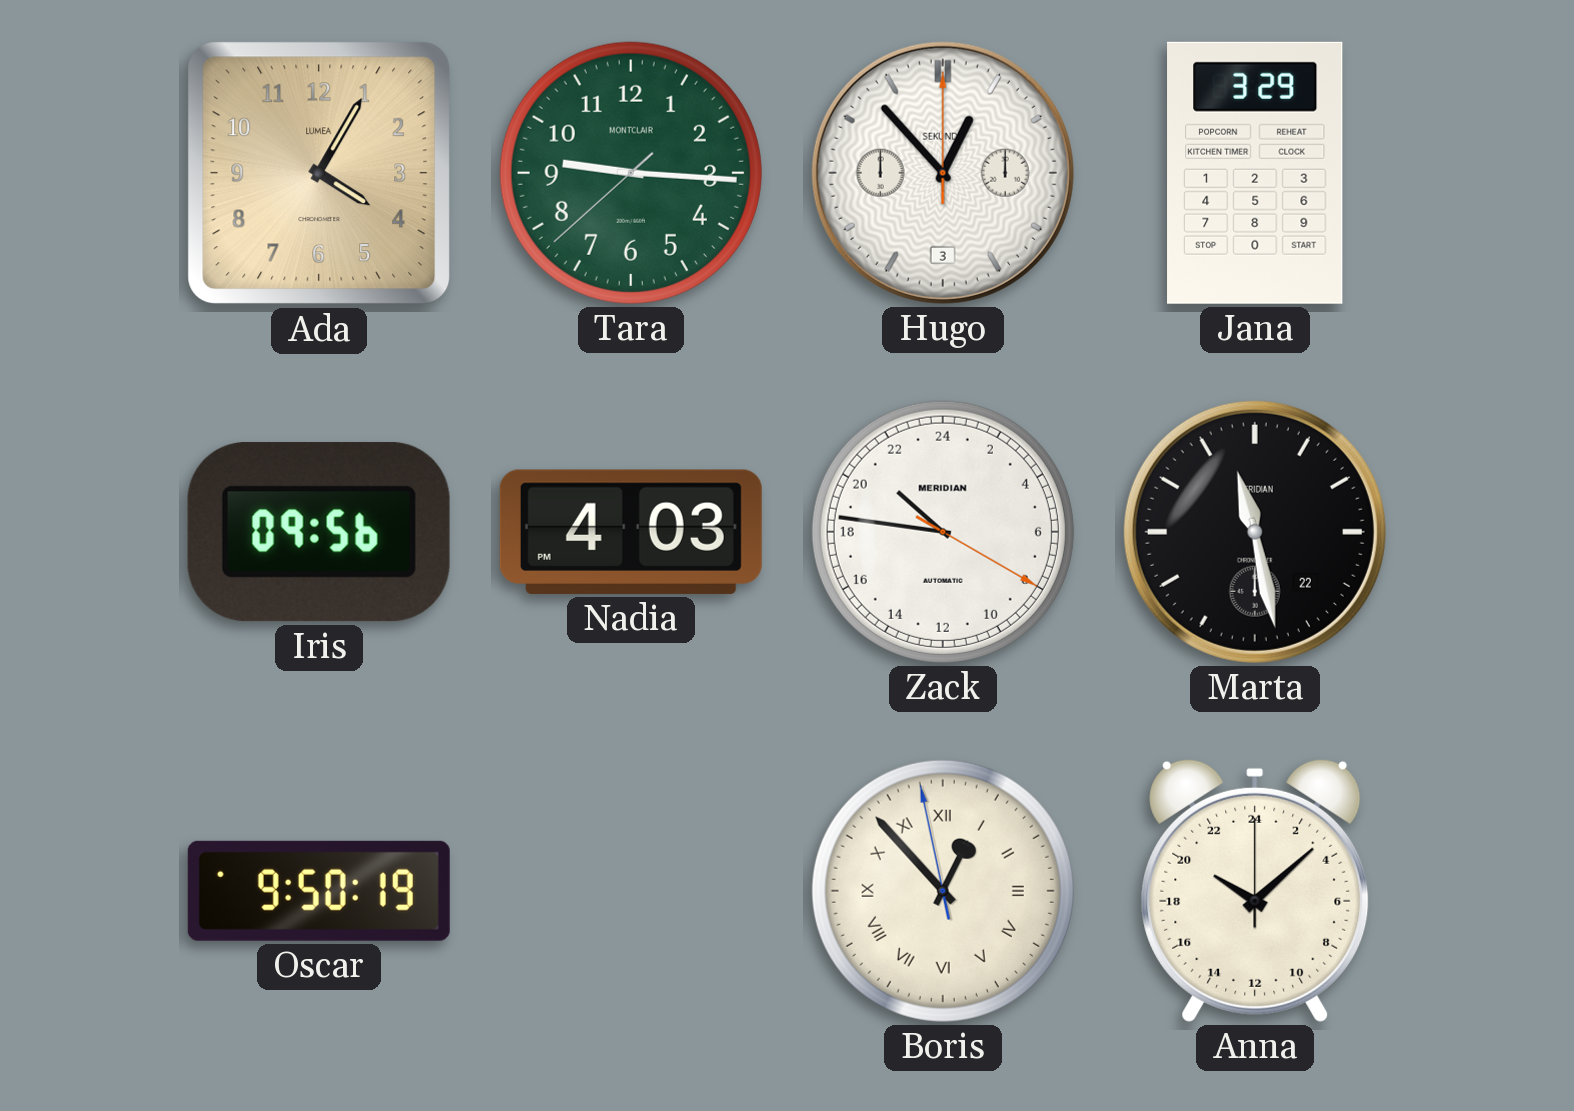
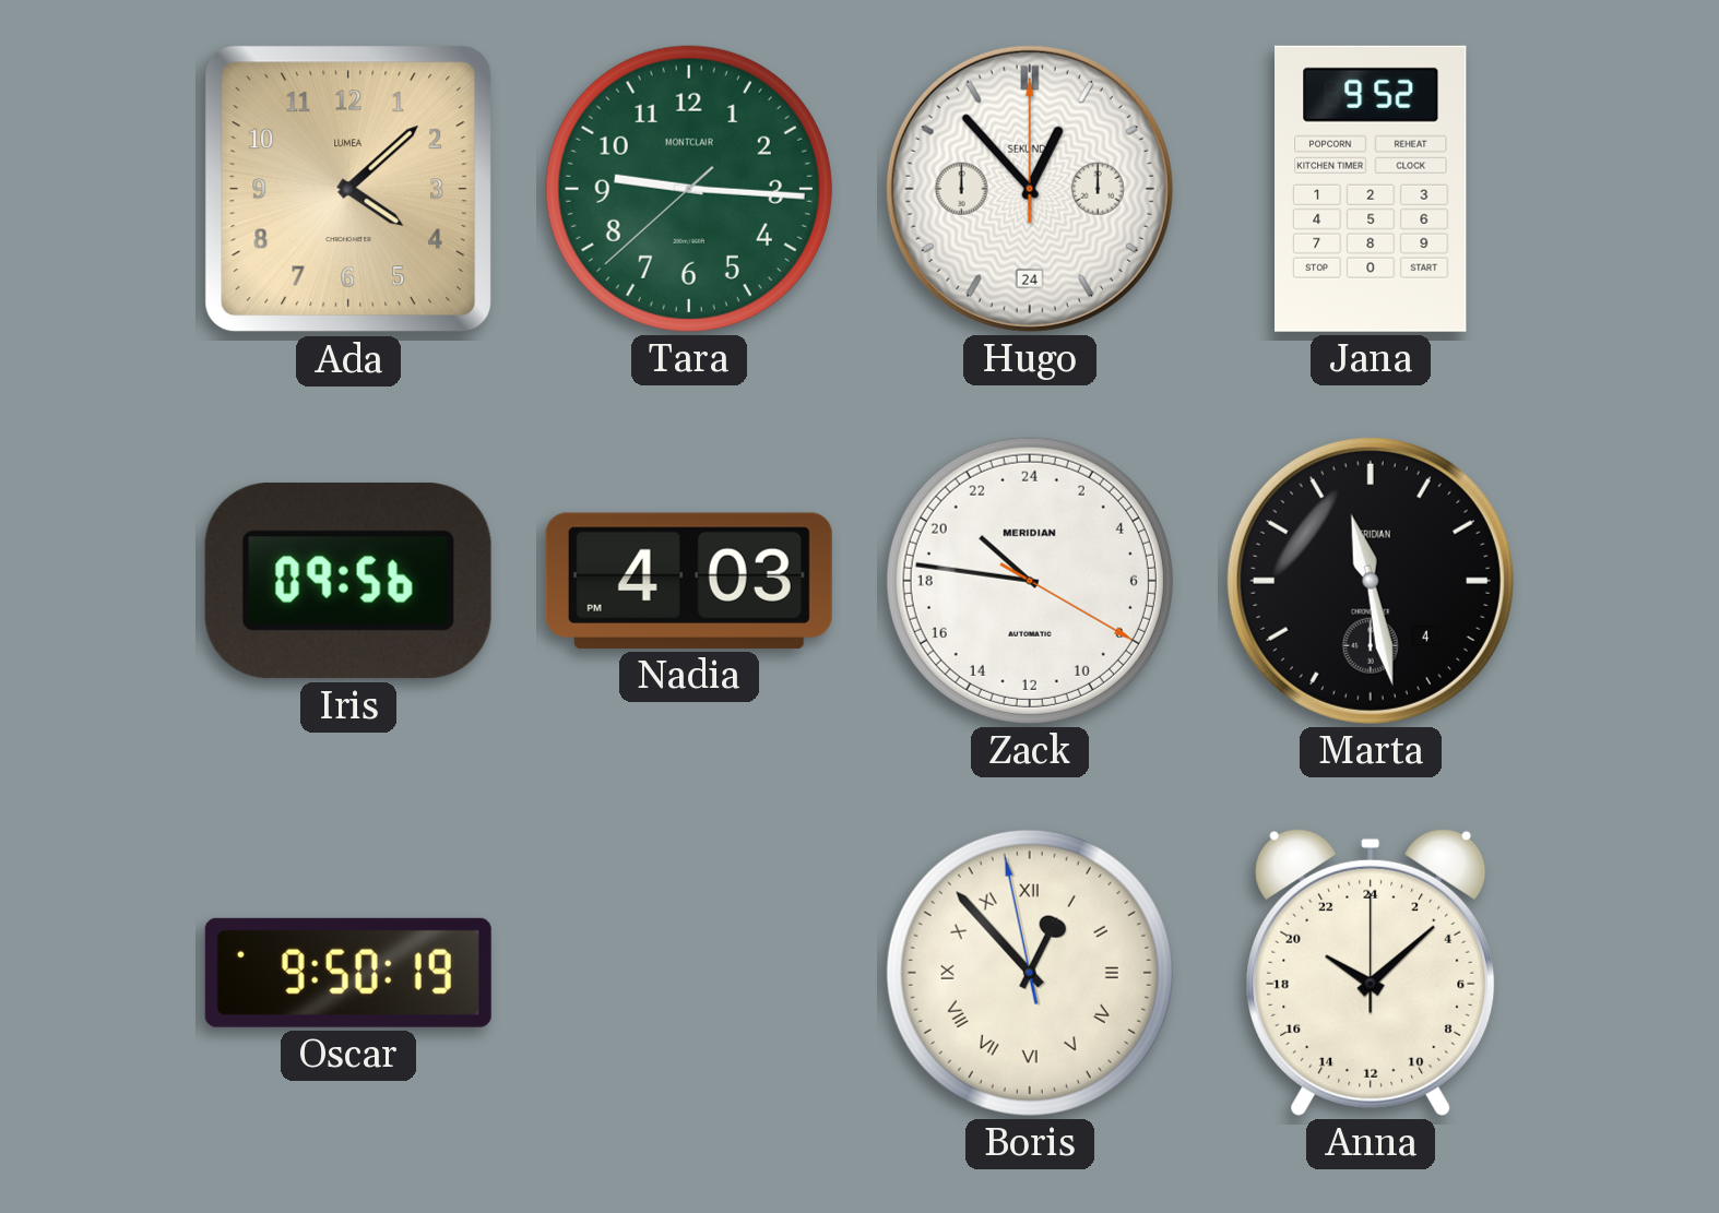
Ada: 4:05 -> 4:08
Hugo date: 3 -> 24
Jana: 3:29 -> 9:52
Marta date: 22 -> 4
